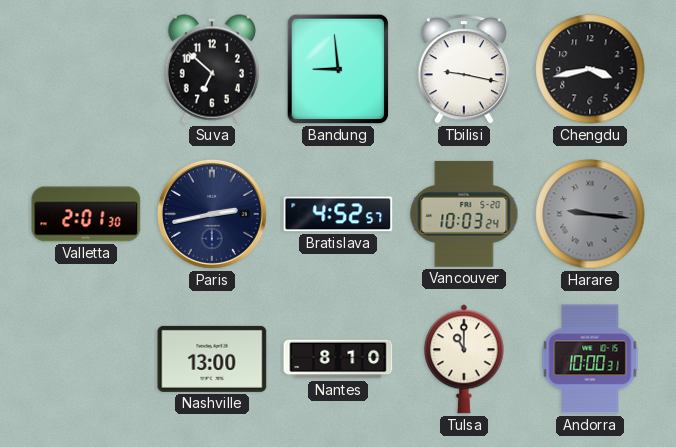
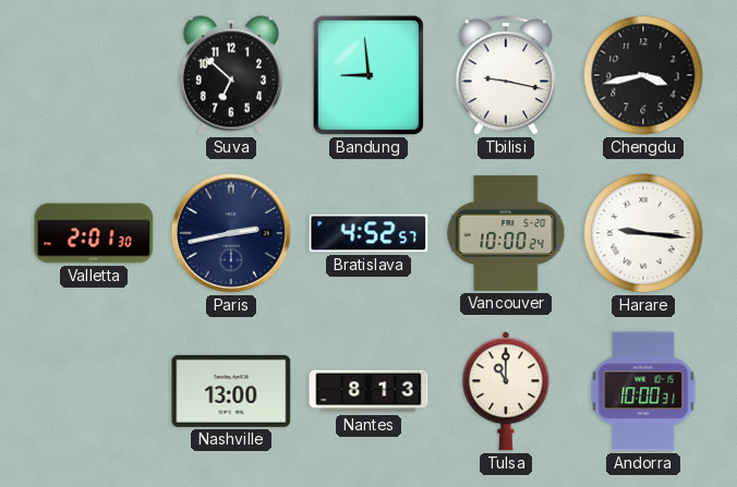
Vancouver: 10:03 -> 10:00
Harare dial: grey -> white
Nantes: 8:10 -> 8:13
